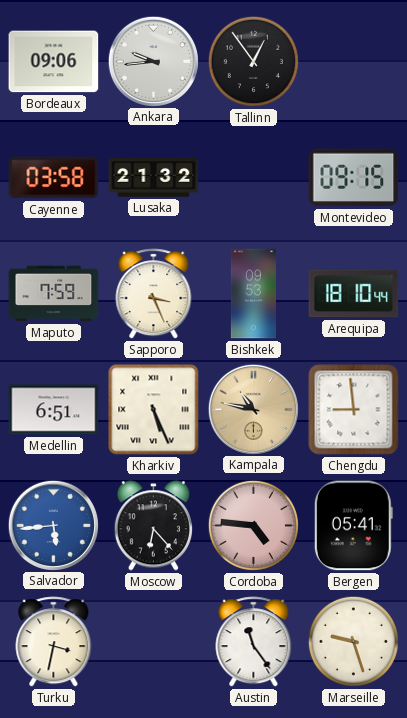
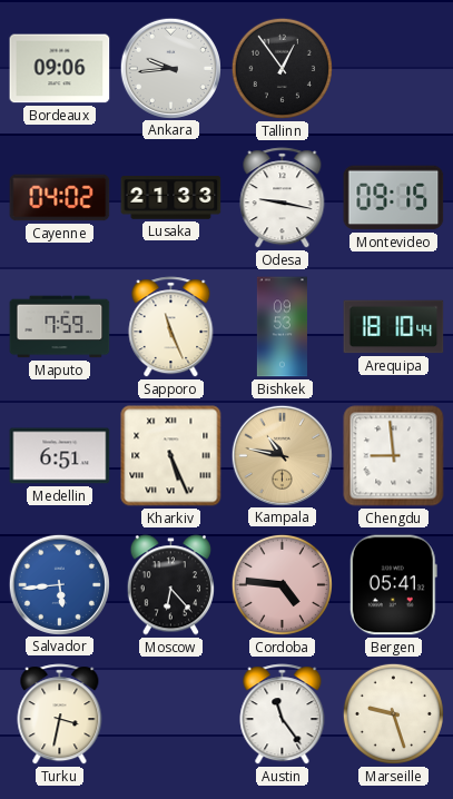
Cayenne: 03:58 -> 04:02
Lusaka: 21:32 -> 21:33
Odesa: none -> 9:17
Sapporo: 3:26 -> 11:26
